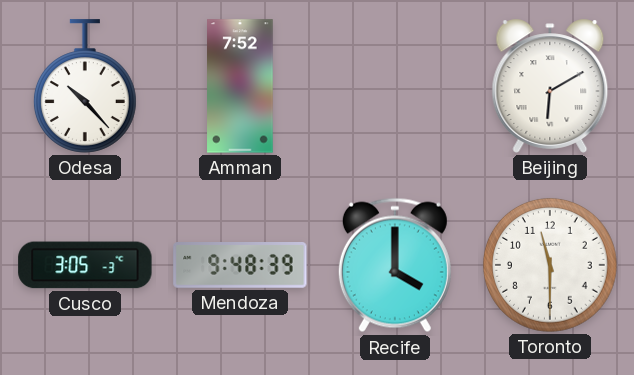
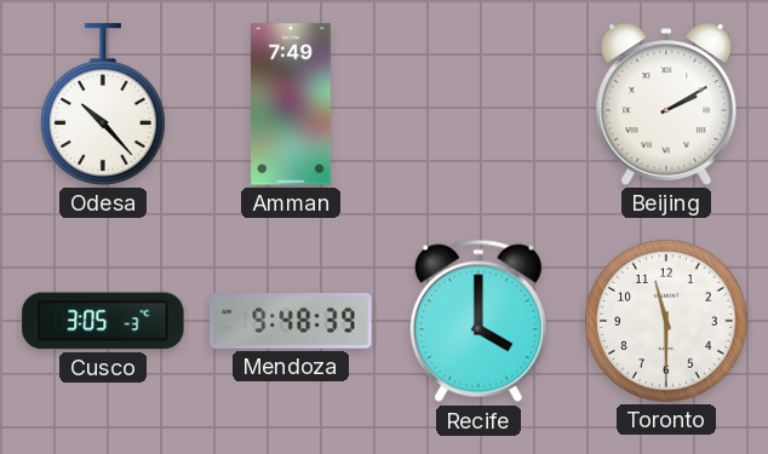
Amman: 7:52 -> 7:49
Beijing: 6:10 -> 2:10
